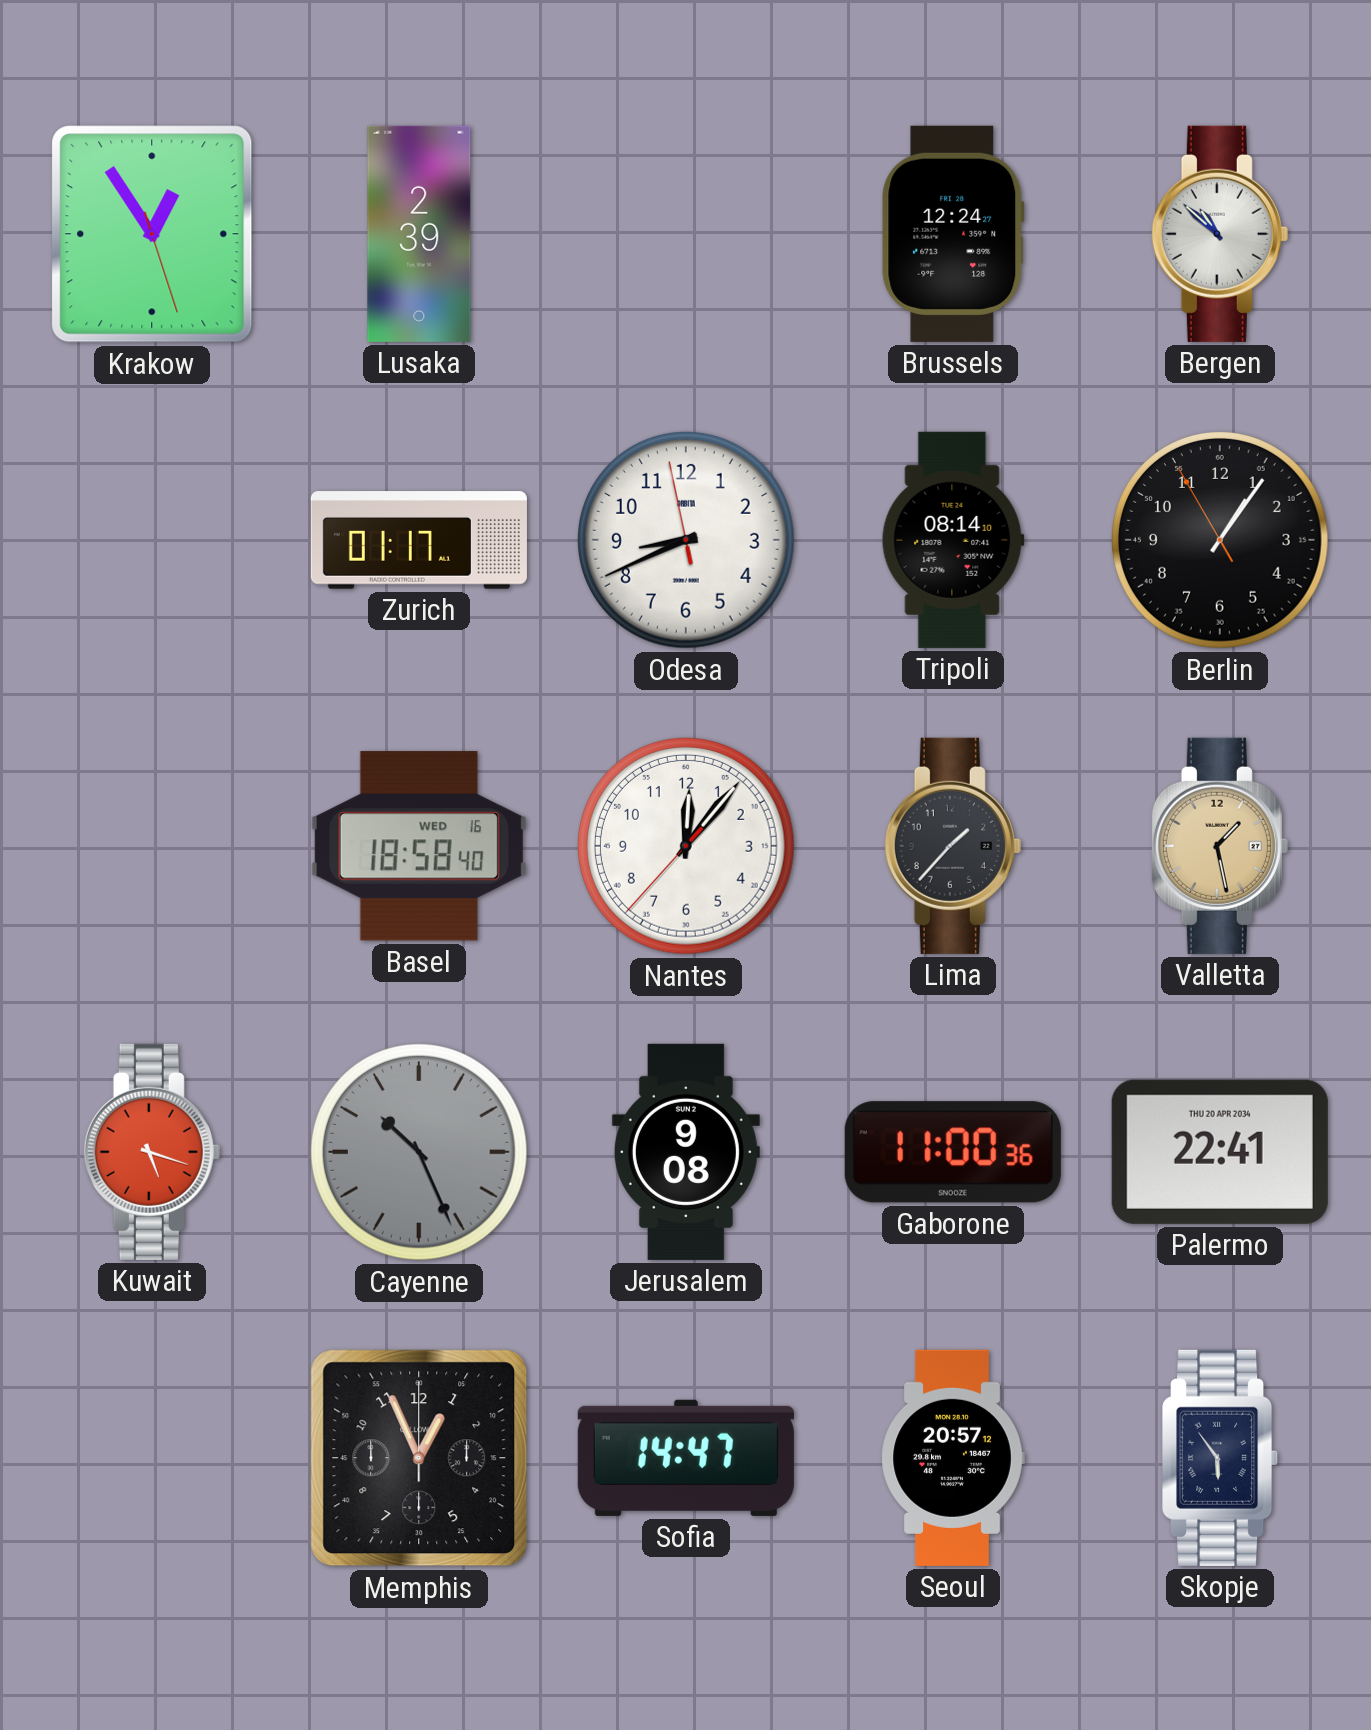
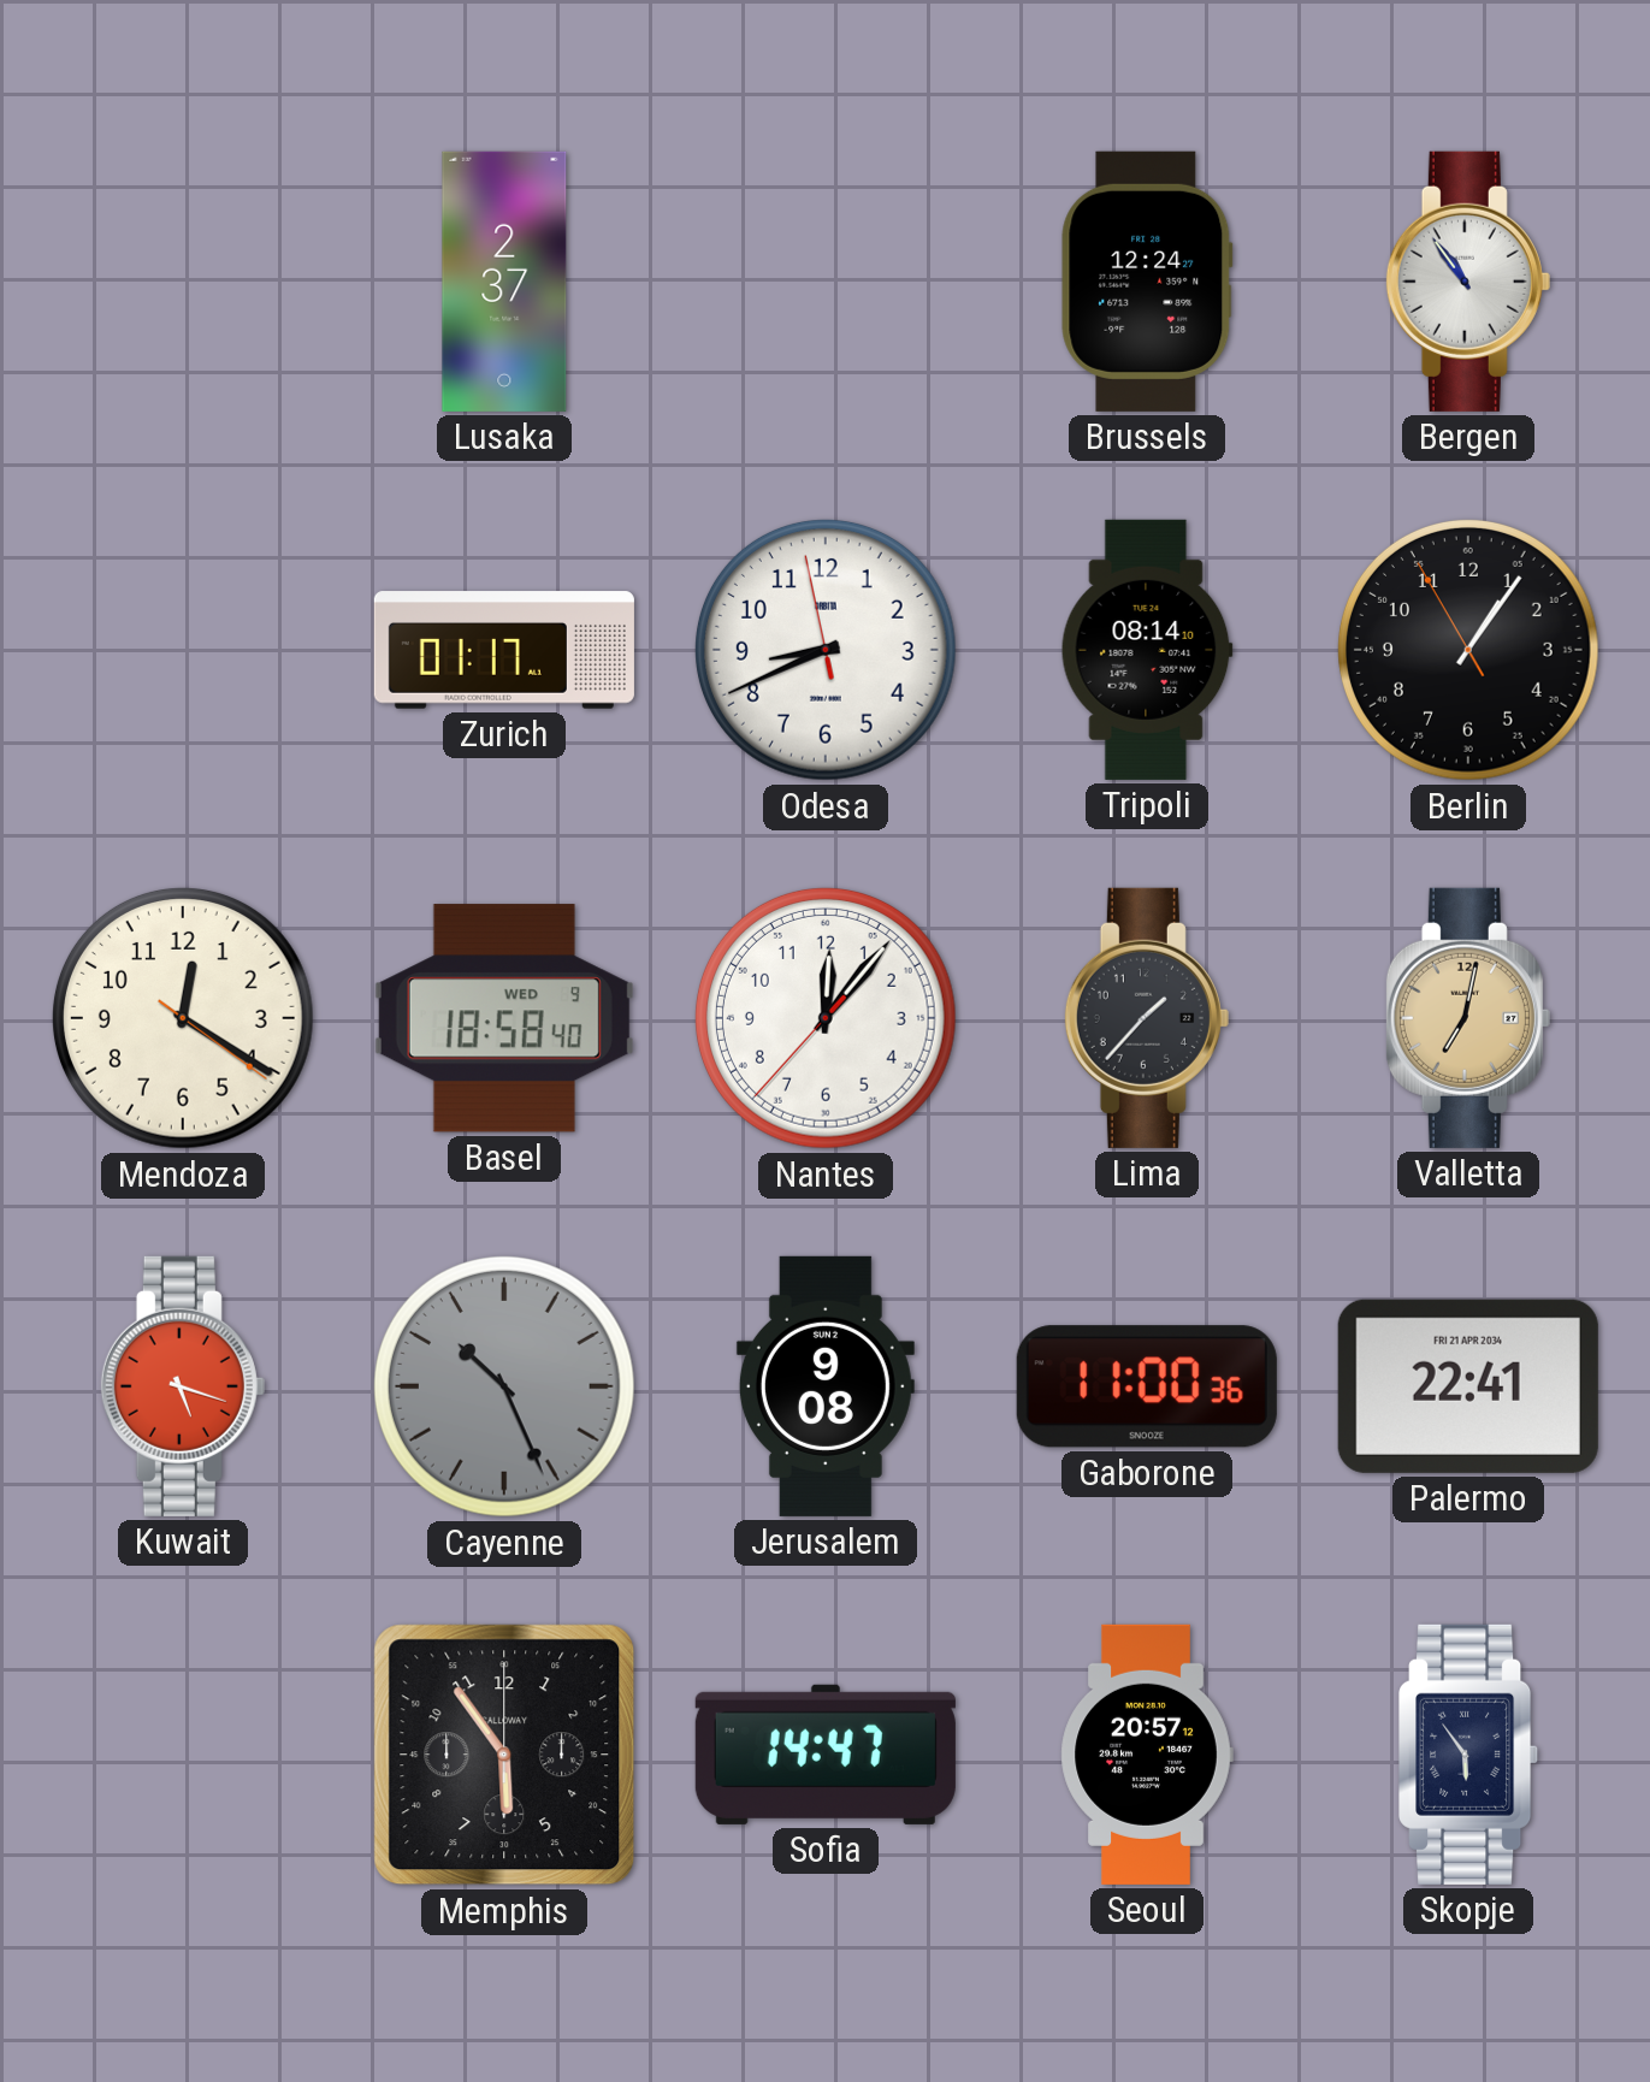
Krakow: 12:54 -> none
Lusaka: 2:39 -> 2:37
Bergen: 10:52 -> 10:54
Mendoza: none -> 12:20
Basel date: WED 16 -> WED 9
Valletta: 1:28 -> 7:02
Palermo date: THU 20 APR 2034 -> FRI 21 APR 2034
Memphis: 12:56 -> 5:54
